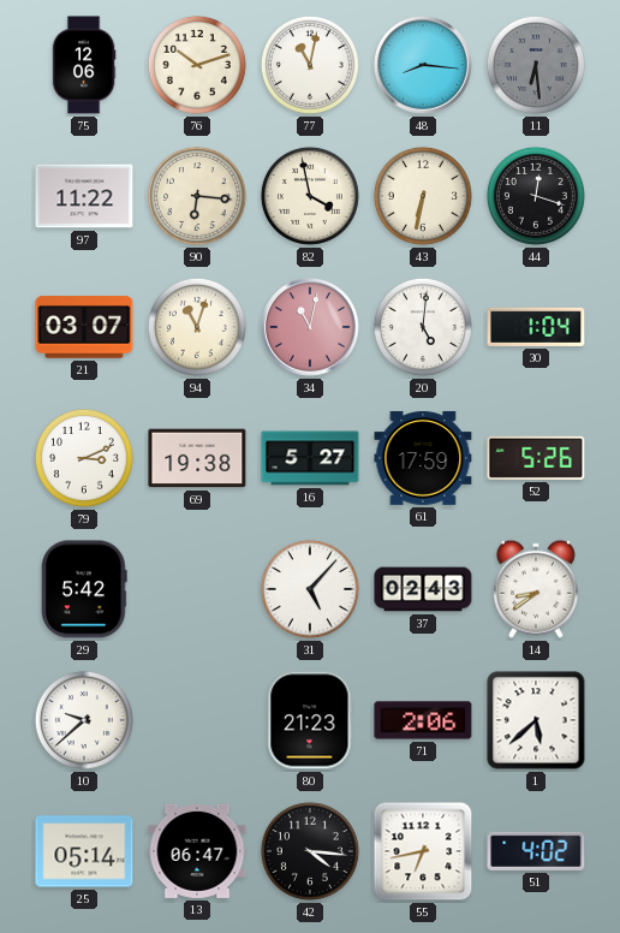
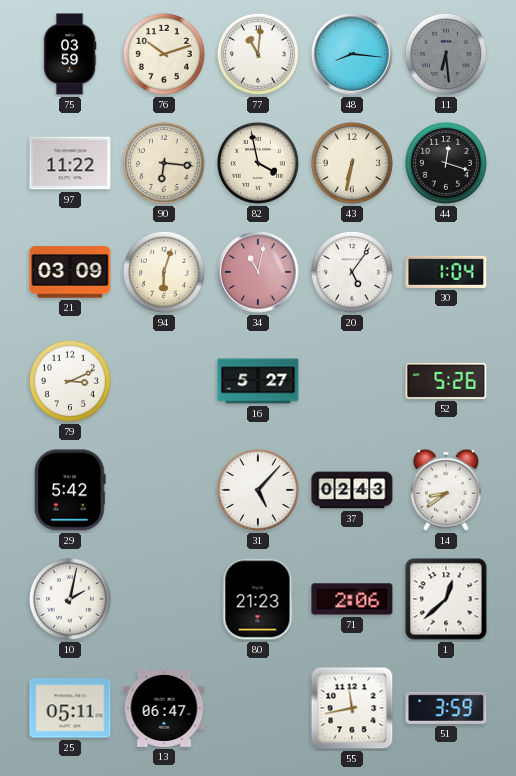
75: 12:06 -> 03:59
77: 11:02 -> 11:01
21: 03:07 -> 03:09
94: 11:03 -> 6:03
20: 5:01 -> 5:06
69: 19:38 -> none
61: 17:59 -> none
10: 9:38 -> 2:02
1: 5:38 -> 12:38
25: 05:14 -> 05:11
42: 4:16 -> none
55: 6:43 -> 11:43
51: 4:02 -> 3:59
